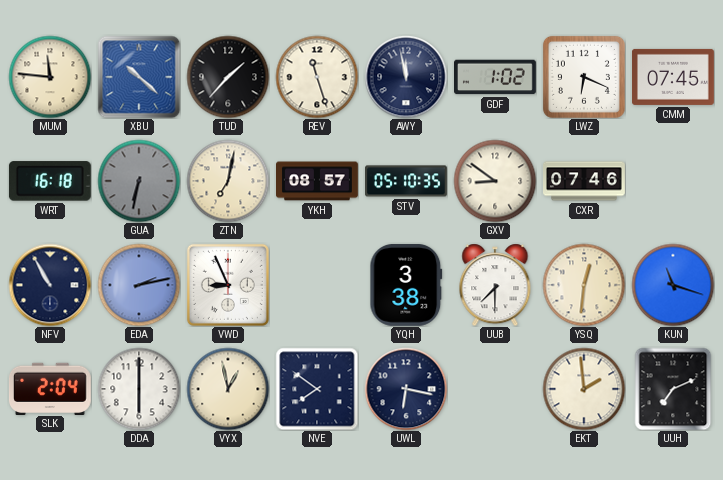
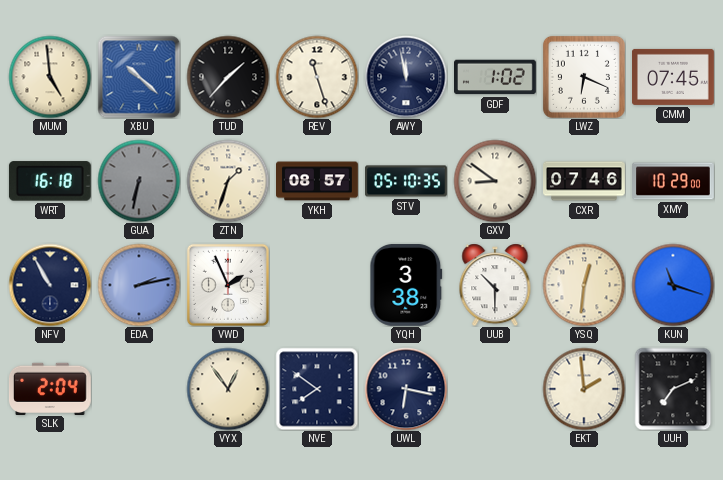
MUM: 11:46 -> 4:59
ZTN: 7:02 -> 1:33
XMY: none -> 10:29
VWD: 8:56 -> 1:56
UUB: 7:30 -> 10:30
DDA: 6:00 -> none
VYX: 12:58 -> 12:54
